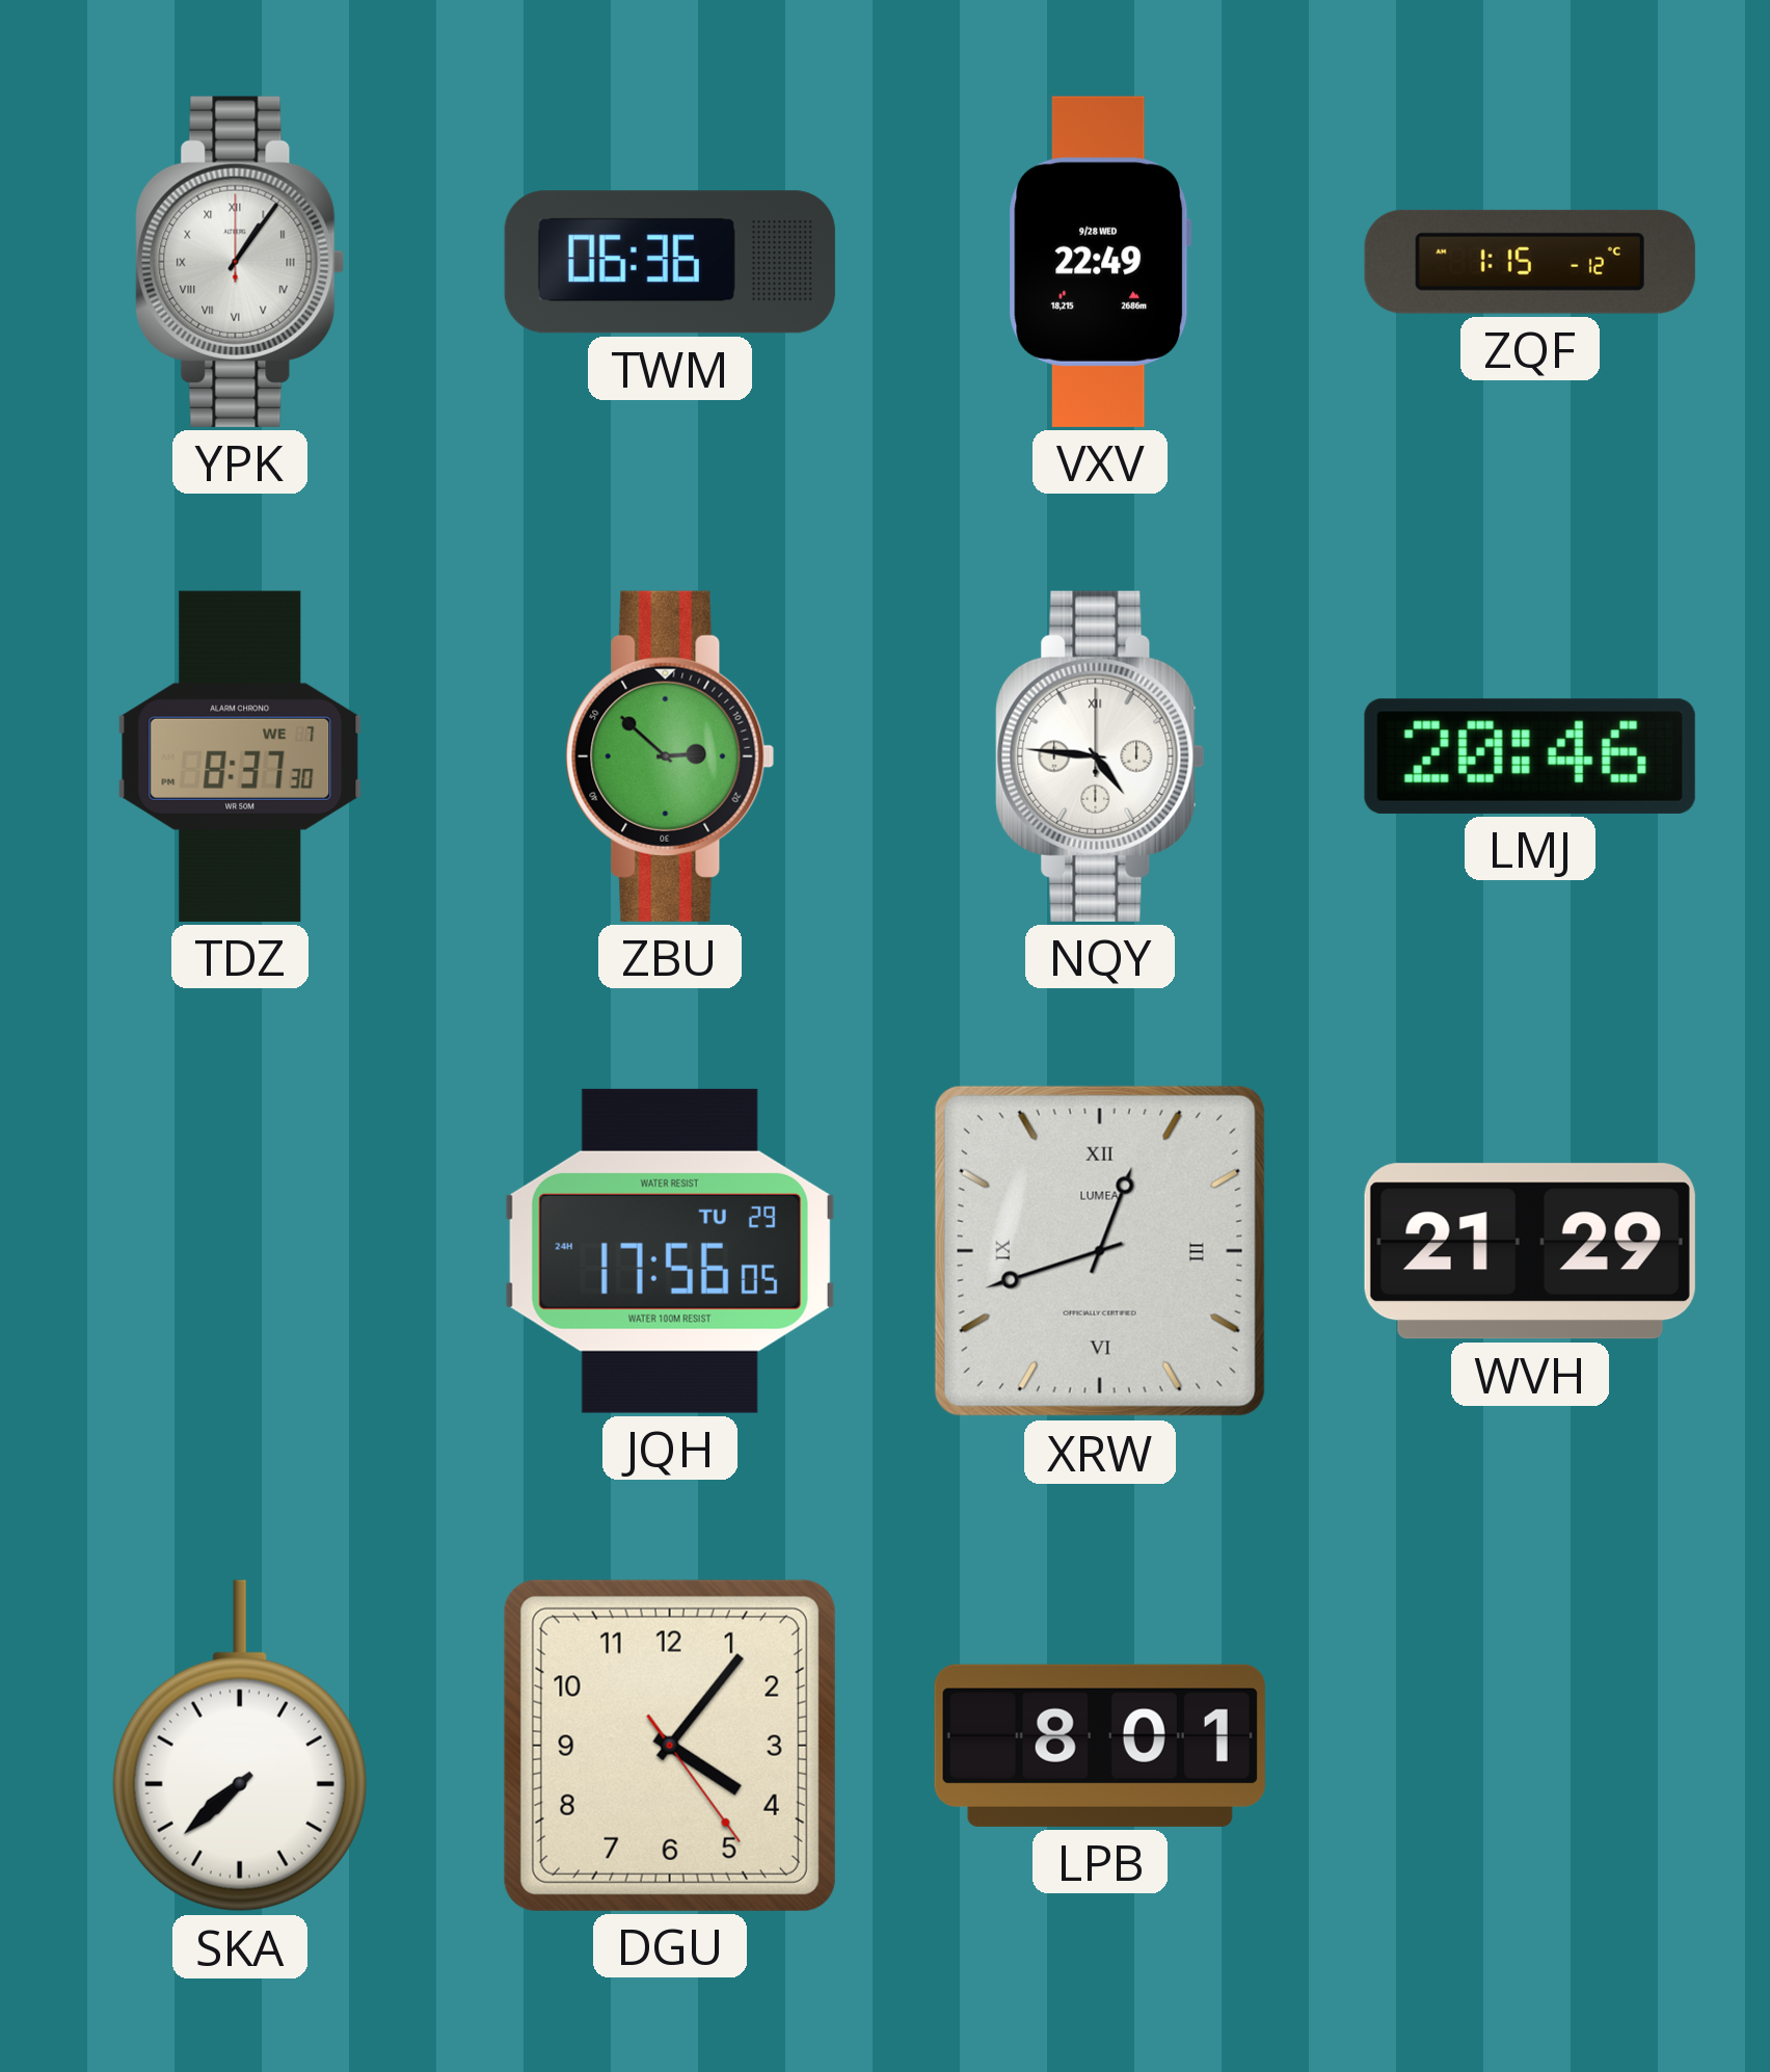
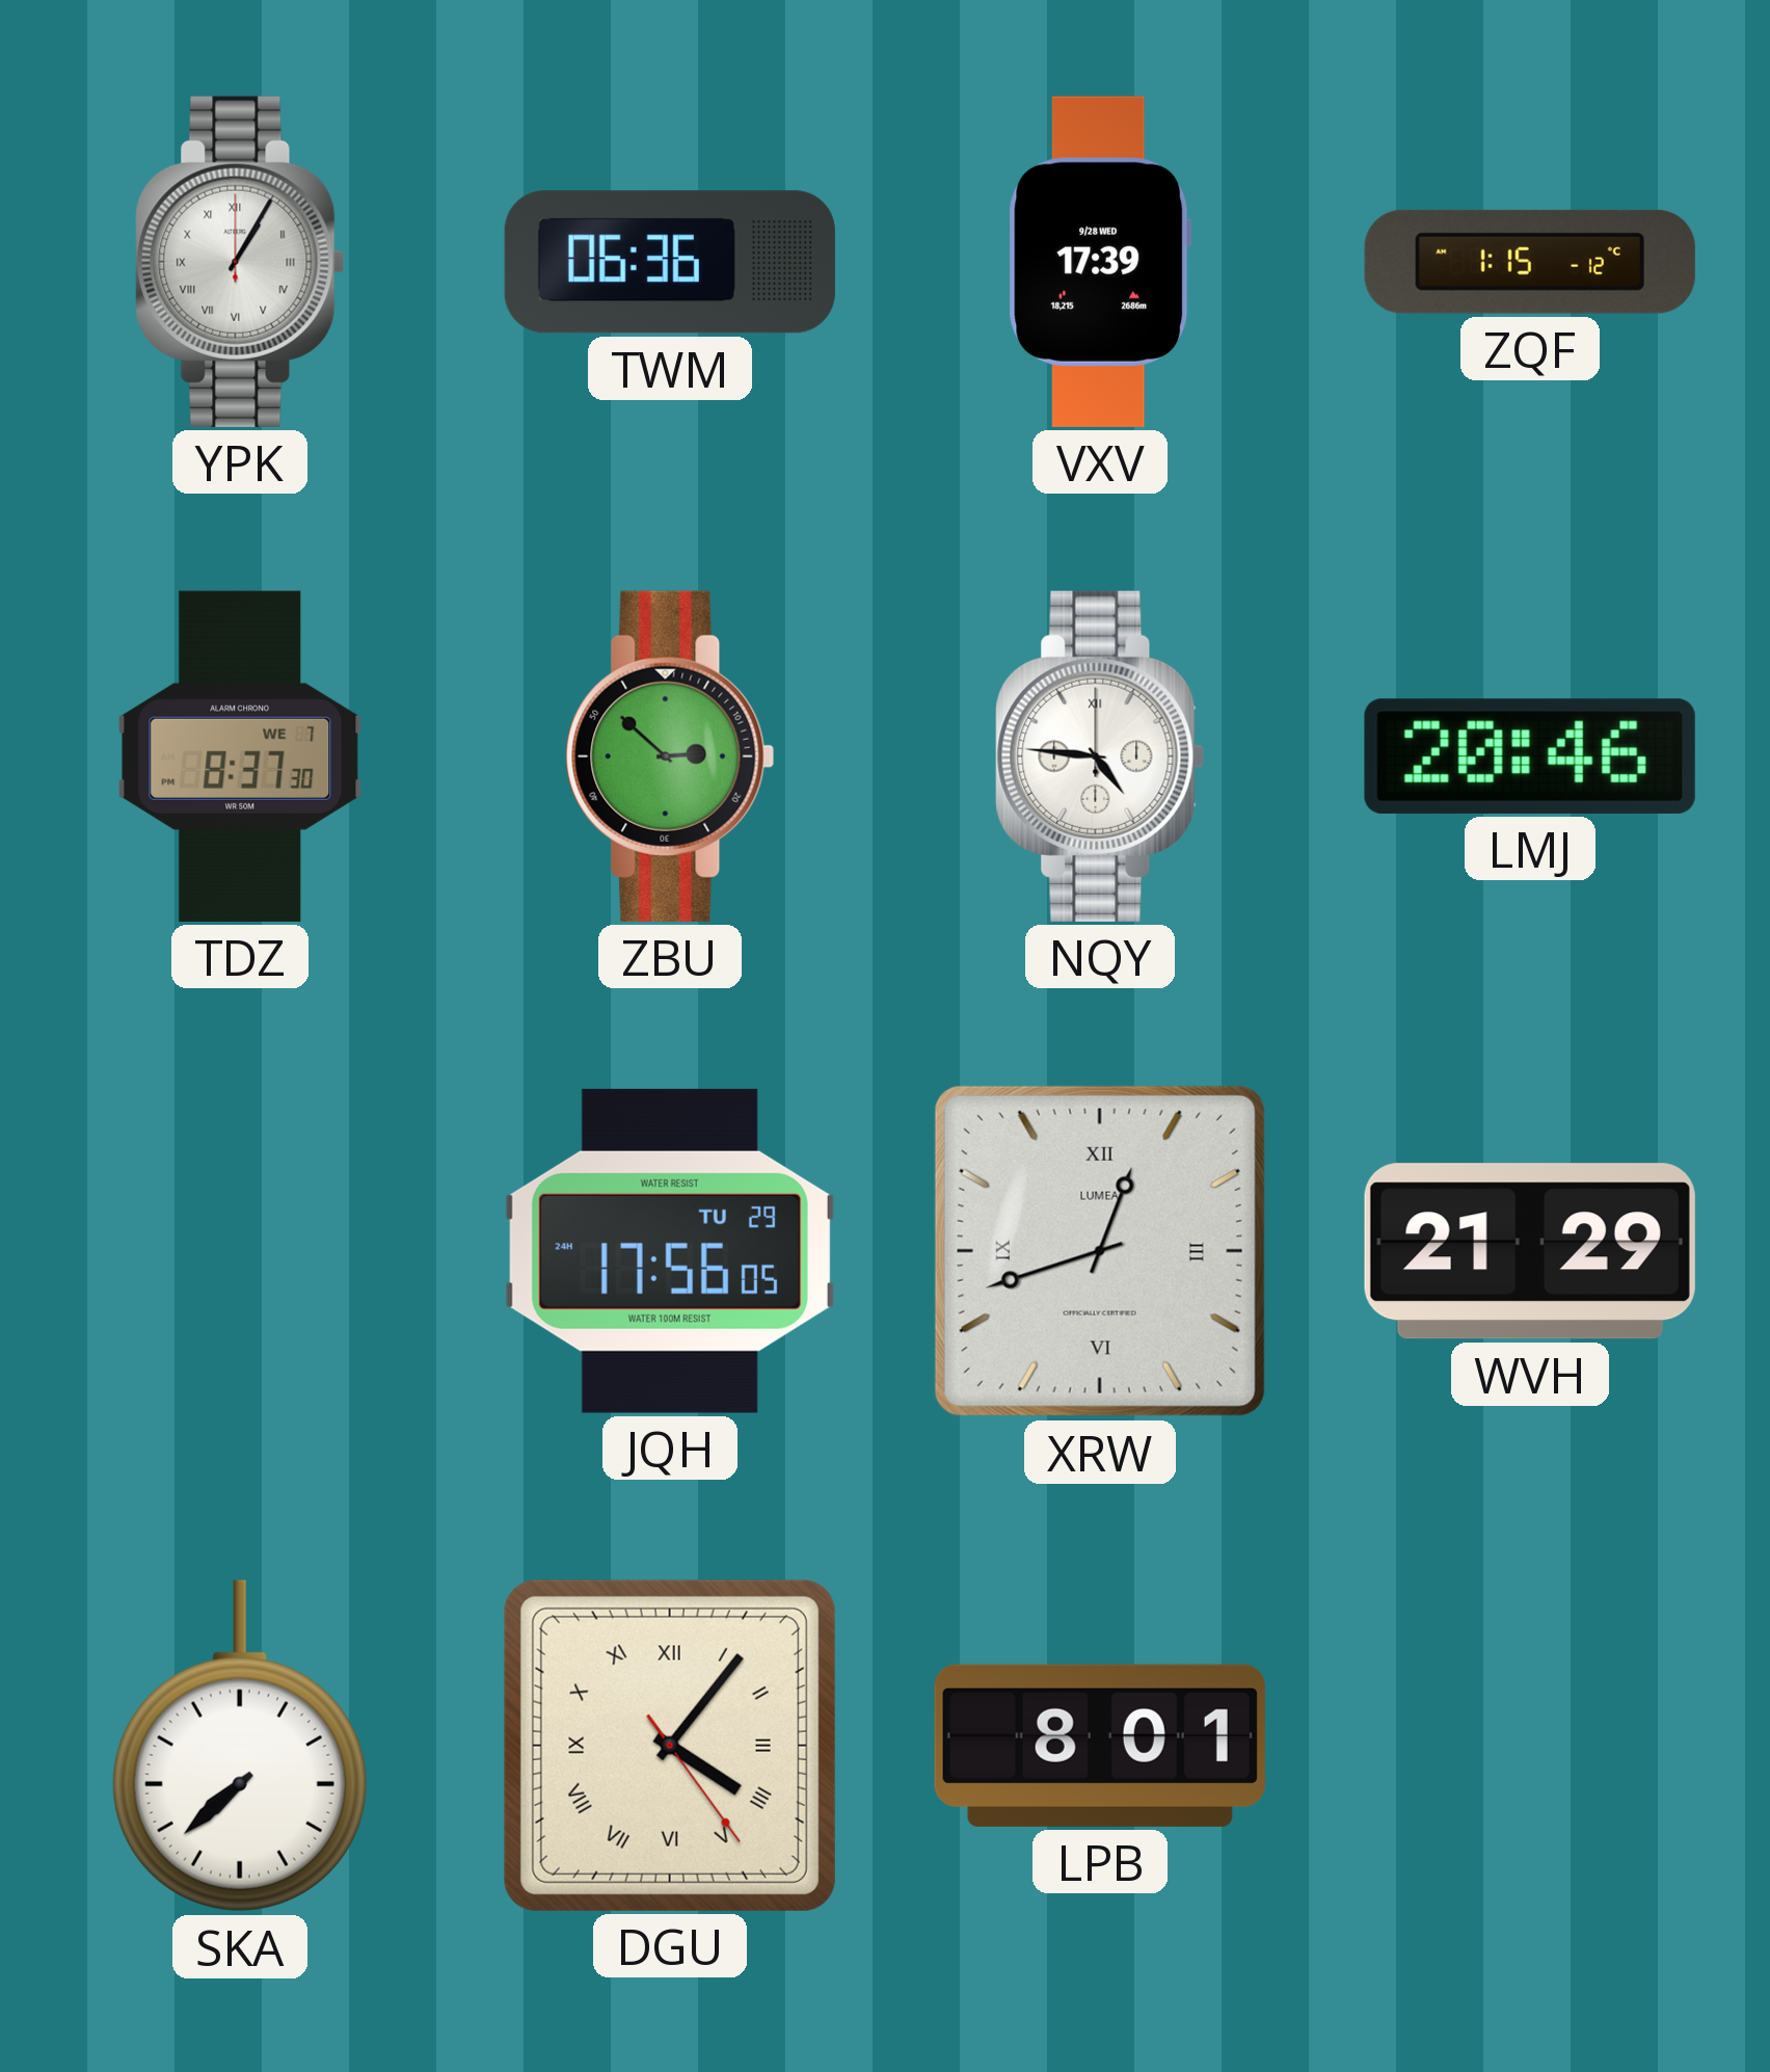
YPK: 1:06 -> 1:05
VXV: 22:49 -> 17:39
DGU numerals: Arabic -> Roman
